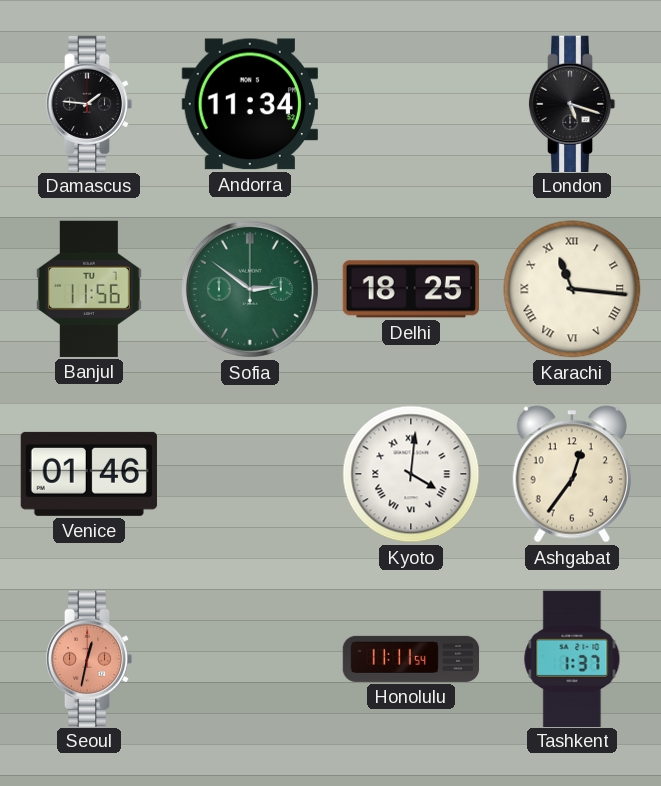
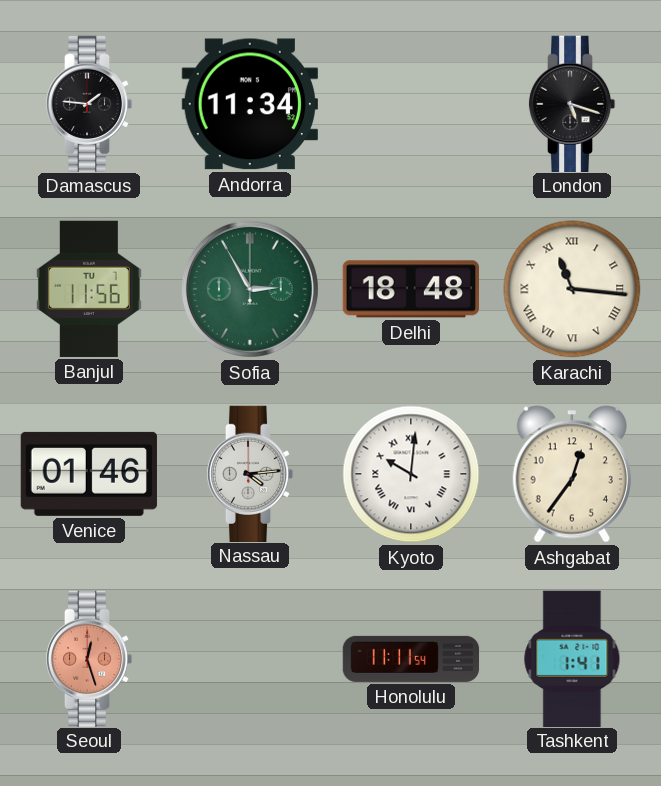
Sofia: 2:51 -> 2:55
Delhi: 18:25 -> 18:48
Nassau: none -> 4:14
Kyoto: 4:01 -> 10:01
Seoul: 12:32 -> 12:27
Tashkent: 1:37 -> 1:41
